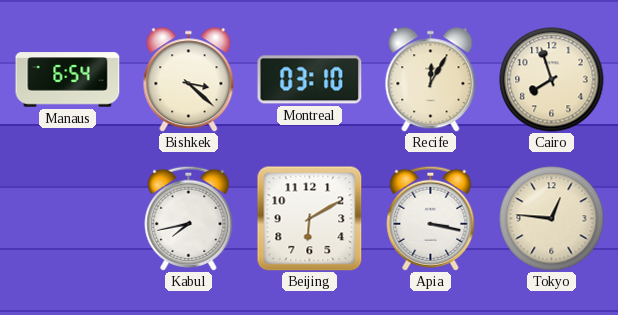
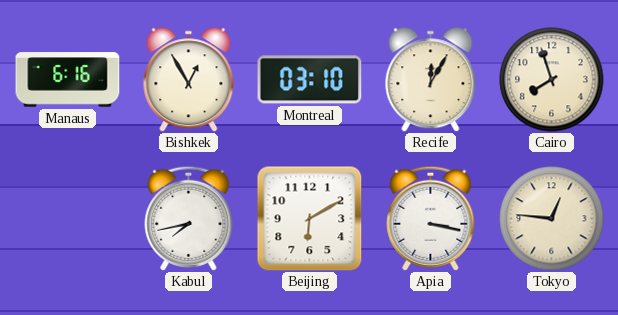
Manaus: 6:54 -> 6:16
Bishkek: 3:22 -> 12:55
